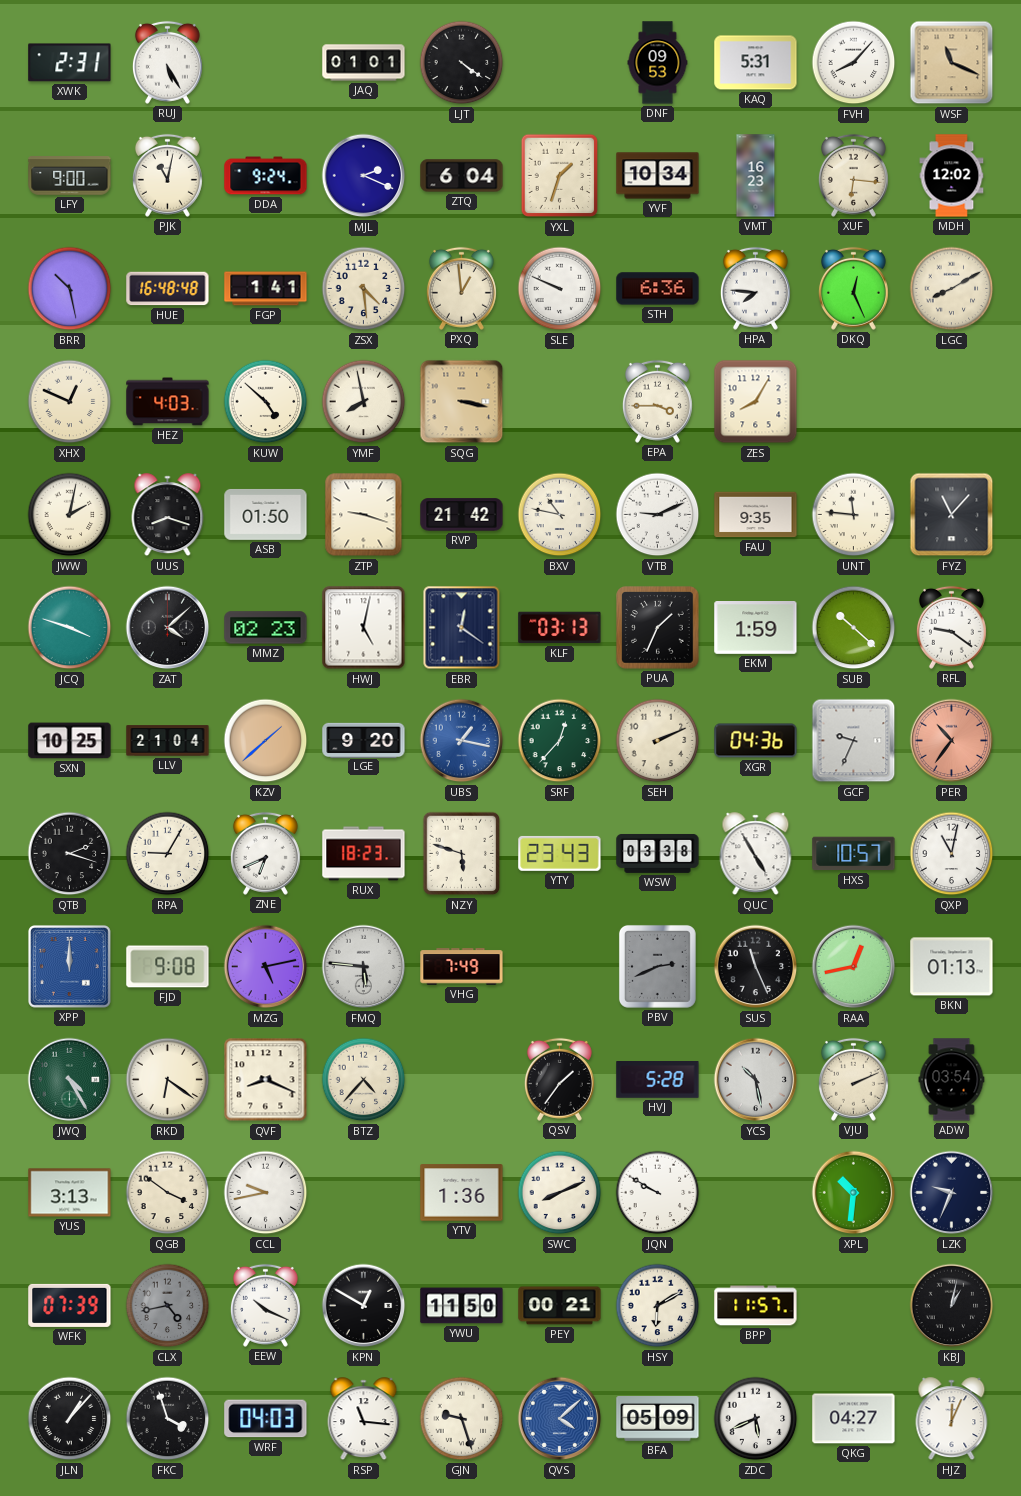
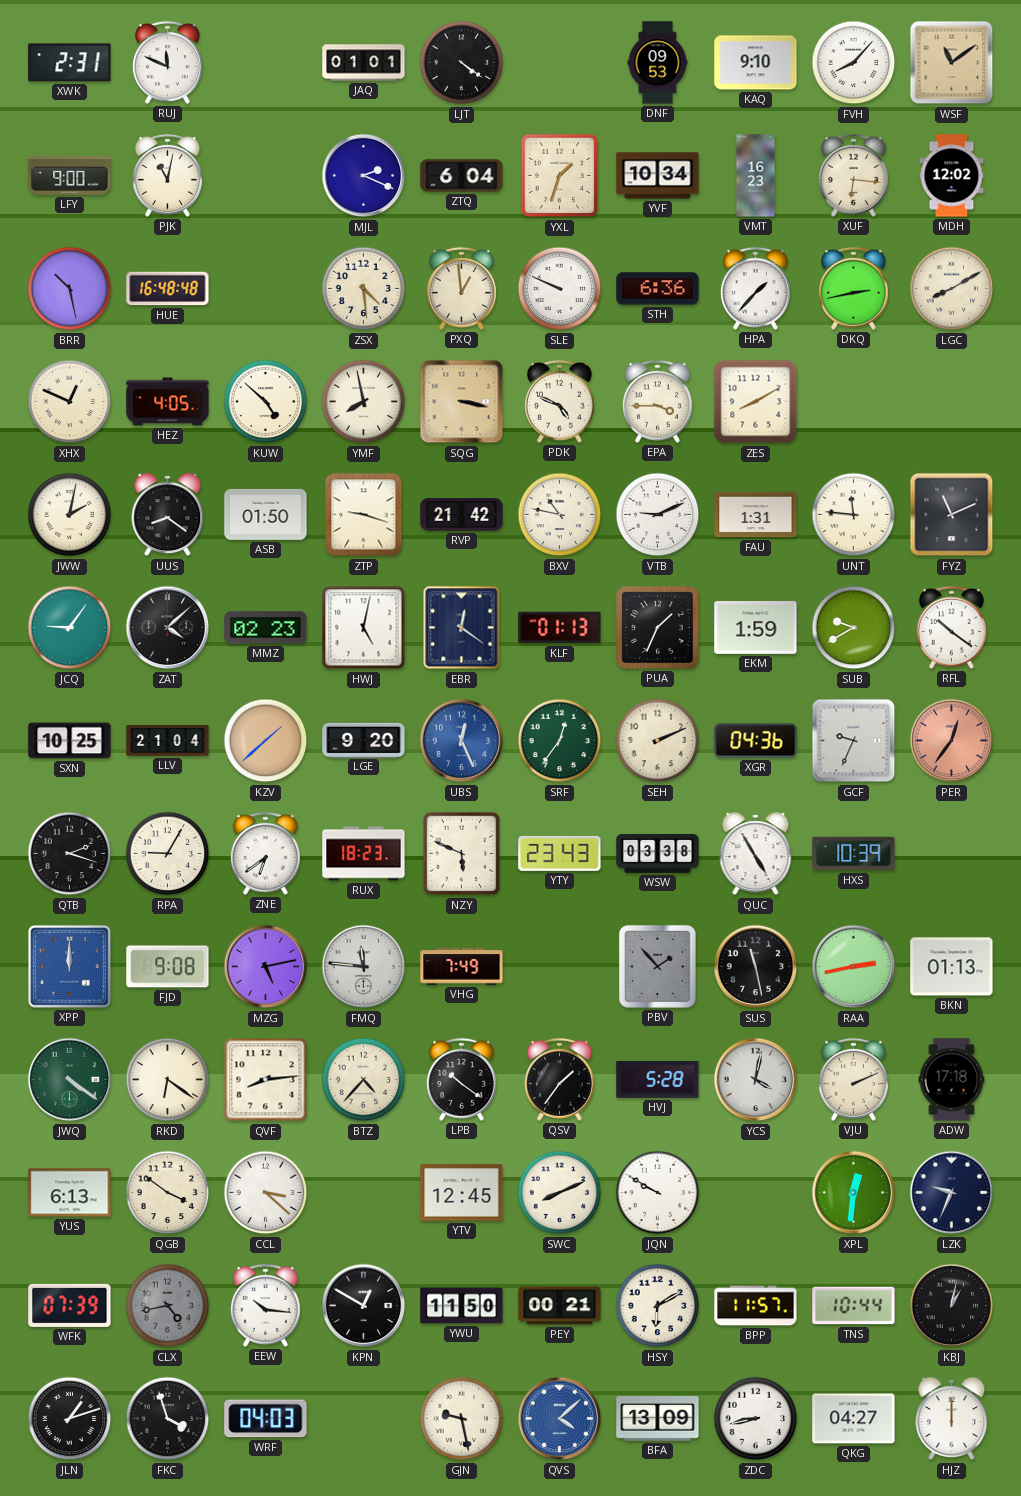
RUJ: 5:25 -> 11:49
KAQ: 5:31 -> 9:10
WSF: 11:19 -> 11:09
DDA: 9:24 -> none
FGP: 1:41 -> none
HPA: 7:46 -> 1:37
DKQ: 12:26 -> 2:43
HEZ: 4:03 -> 4:05
PDK: none -> 4:49
ZES: 8:05 -> 8:10
UUS: 8:18 -> 8:21
FAU: 9:35 -> 1:31
FYZ: 11:07 -> 11:11
JCQ: 3:48 -> 9:06
KLF: 03:13 -> 01:13
SUB: 10:22 -> 9:40
RFL: 9:21 -> 10:21
UBS: 1:17 -> 12:26
SRF: 12:37 -> 12:36
PER: 10:36 -> 12:36
ZNE: 6:41 -> 6:39
NZY: 5:48 -> 5:49
HXS: 10:57 -> 10:39
QXP: 11:02 -> none
FMQ: 5:46 -> 11:46
PBV: 2:41 -> 1:53
SUS: 11:26 -> 11:28
RAA: 12:43 -> 2:43
JWQ: 4:25 -> 4:21
QVF: 8:19 -> 8:14
LPB: none -> 10:21
YCS: 10:28 -> 4:02
ADW: 03:54 -> 17:18
YUS: 3:13 -> 6:13
CCL: 9:43 -> 3:22
YTV: 1:36 -> 12:45
XPL: 10:31 -> 12:31
EEW: 10:19 -> 10:16
TNS: none -> 10:44
JLN: 1:07 -> 1:12
RSP: 11:16 -> none
GJN: 9:27 -> 9:28
BFA: 05:09 -> 13:09
ZDC: 5:41 -> 8:43
HJZ: 12:04 -> 12:00
